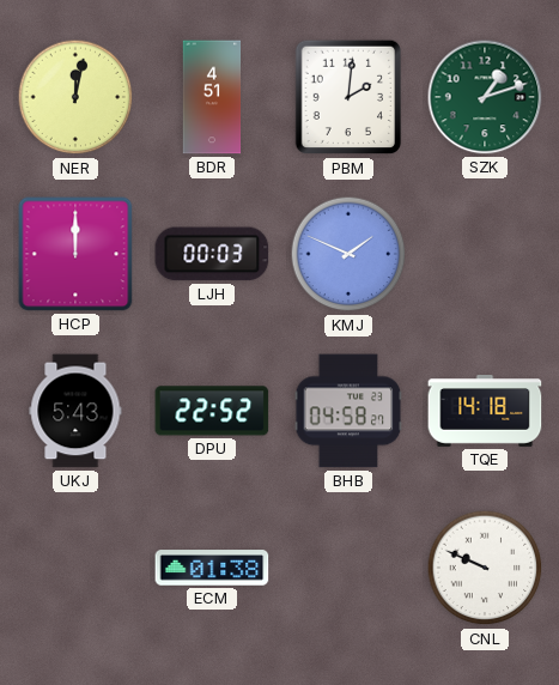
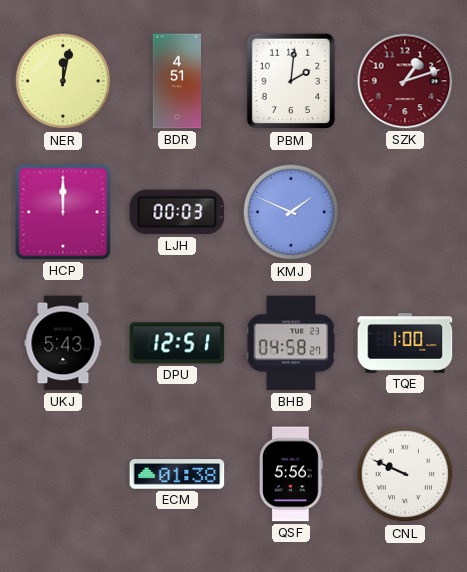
SZK dial: green -> burgundy
DPU: 22:52 -> 12:51
TQE: 14:18 -> 1:00
QSF: none -> 5:56
